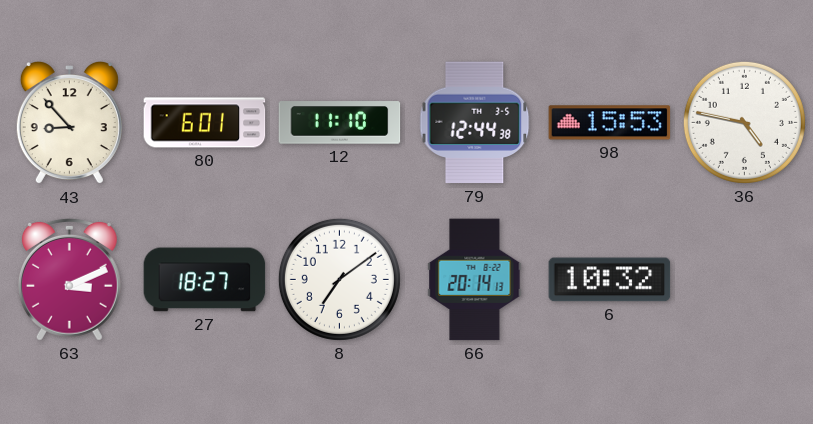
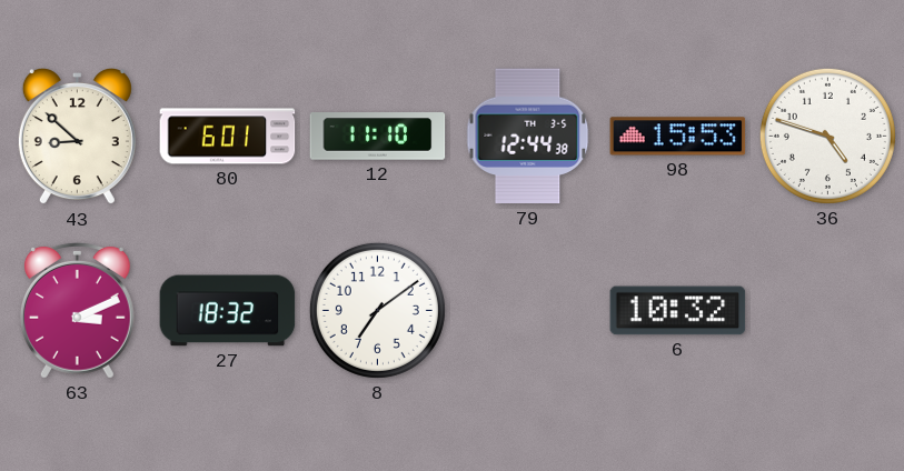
43: 8:53 -> 8:52
36: 4:47 -> 4:48
27: 18:27 -> 18:32
66: 20:14 -> none
